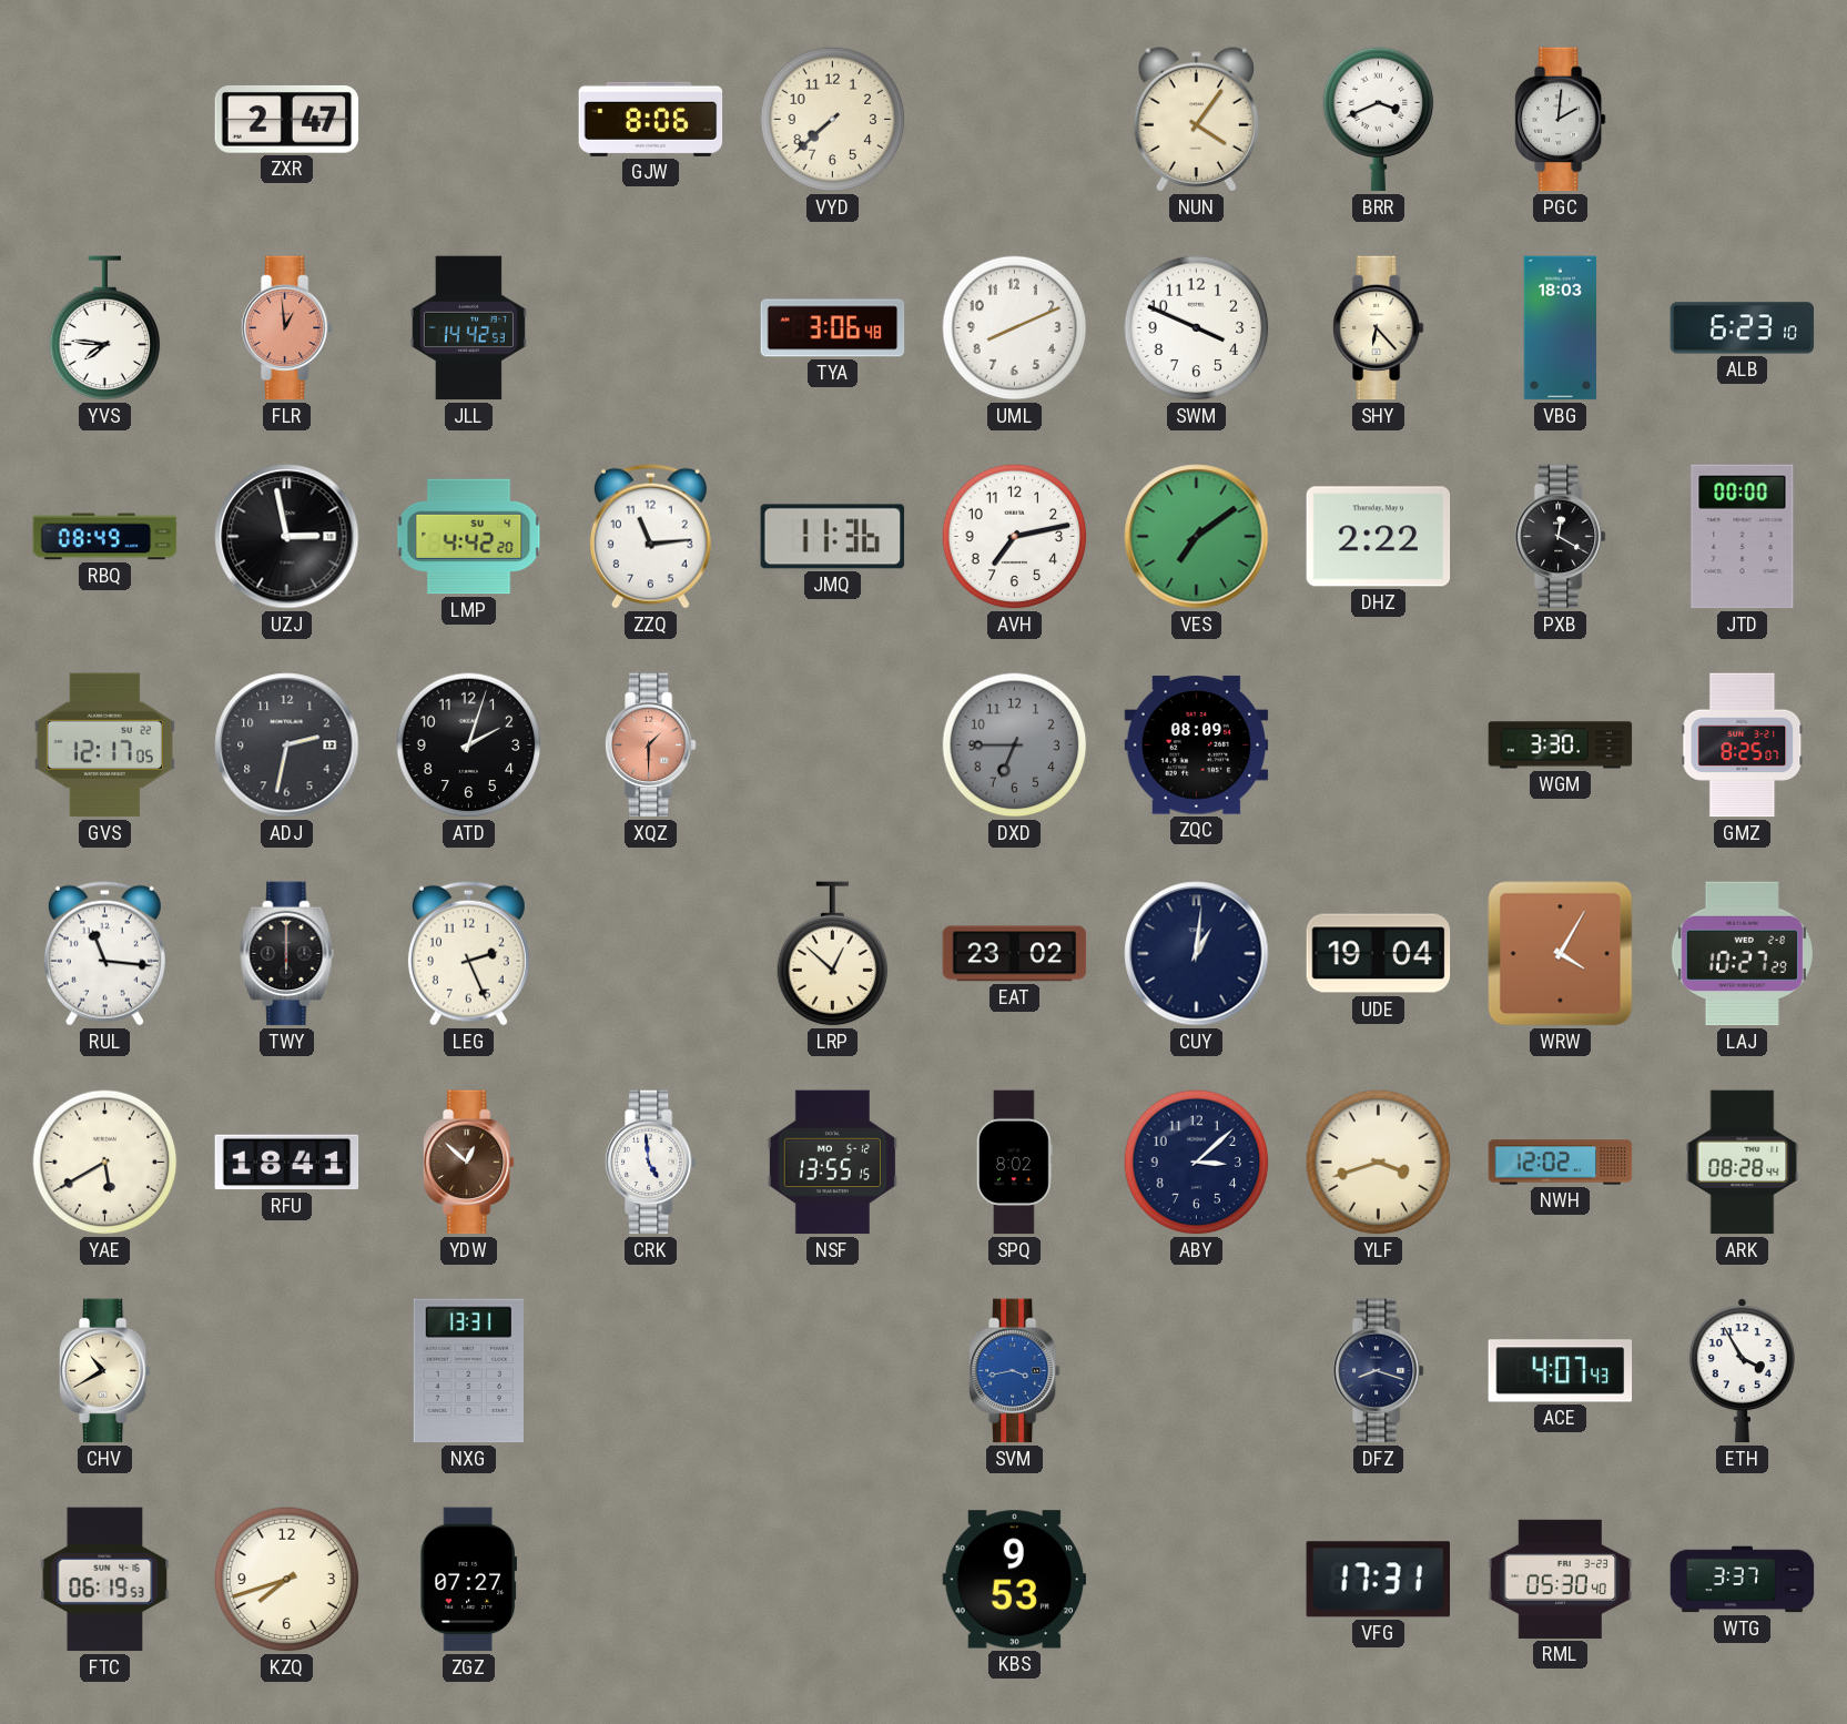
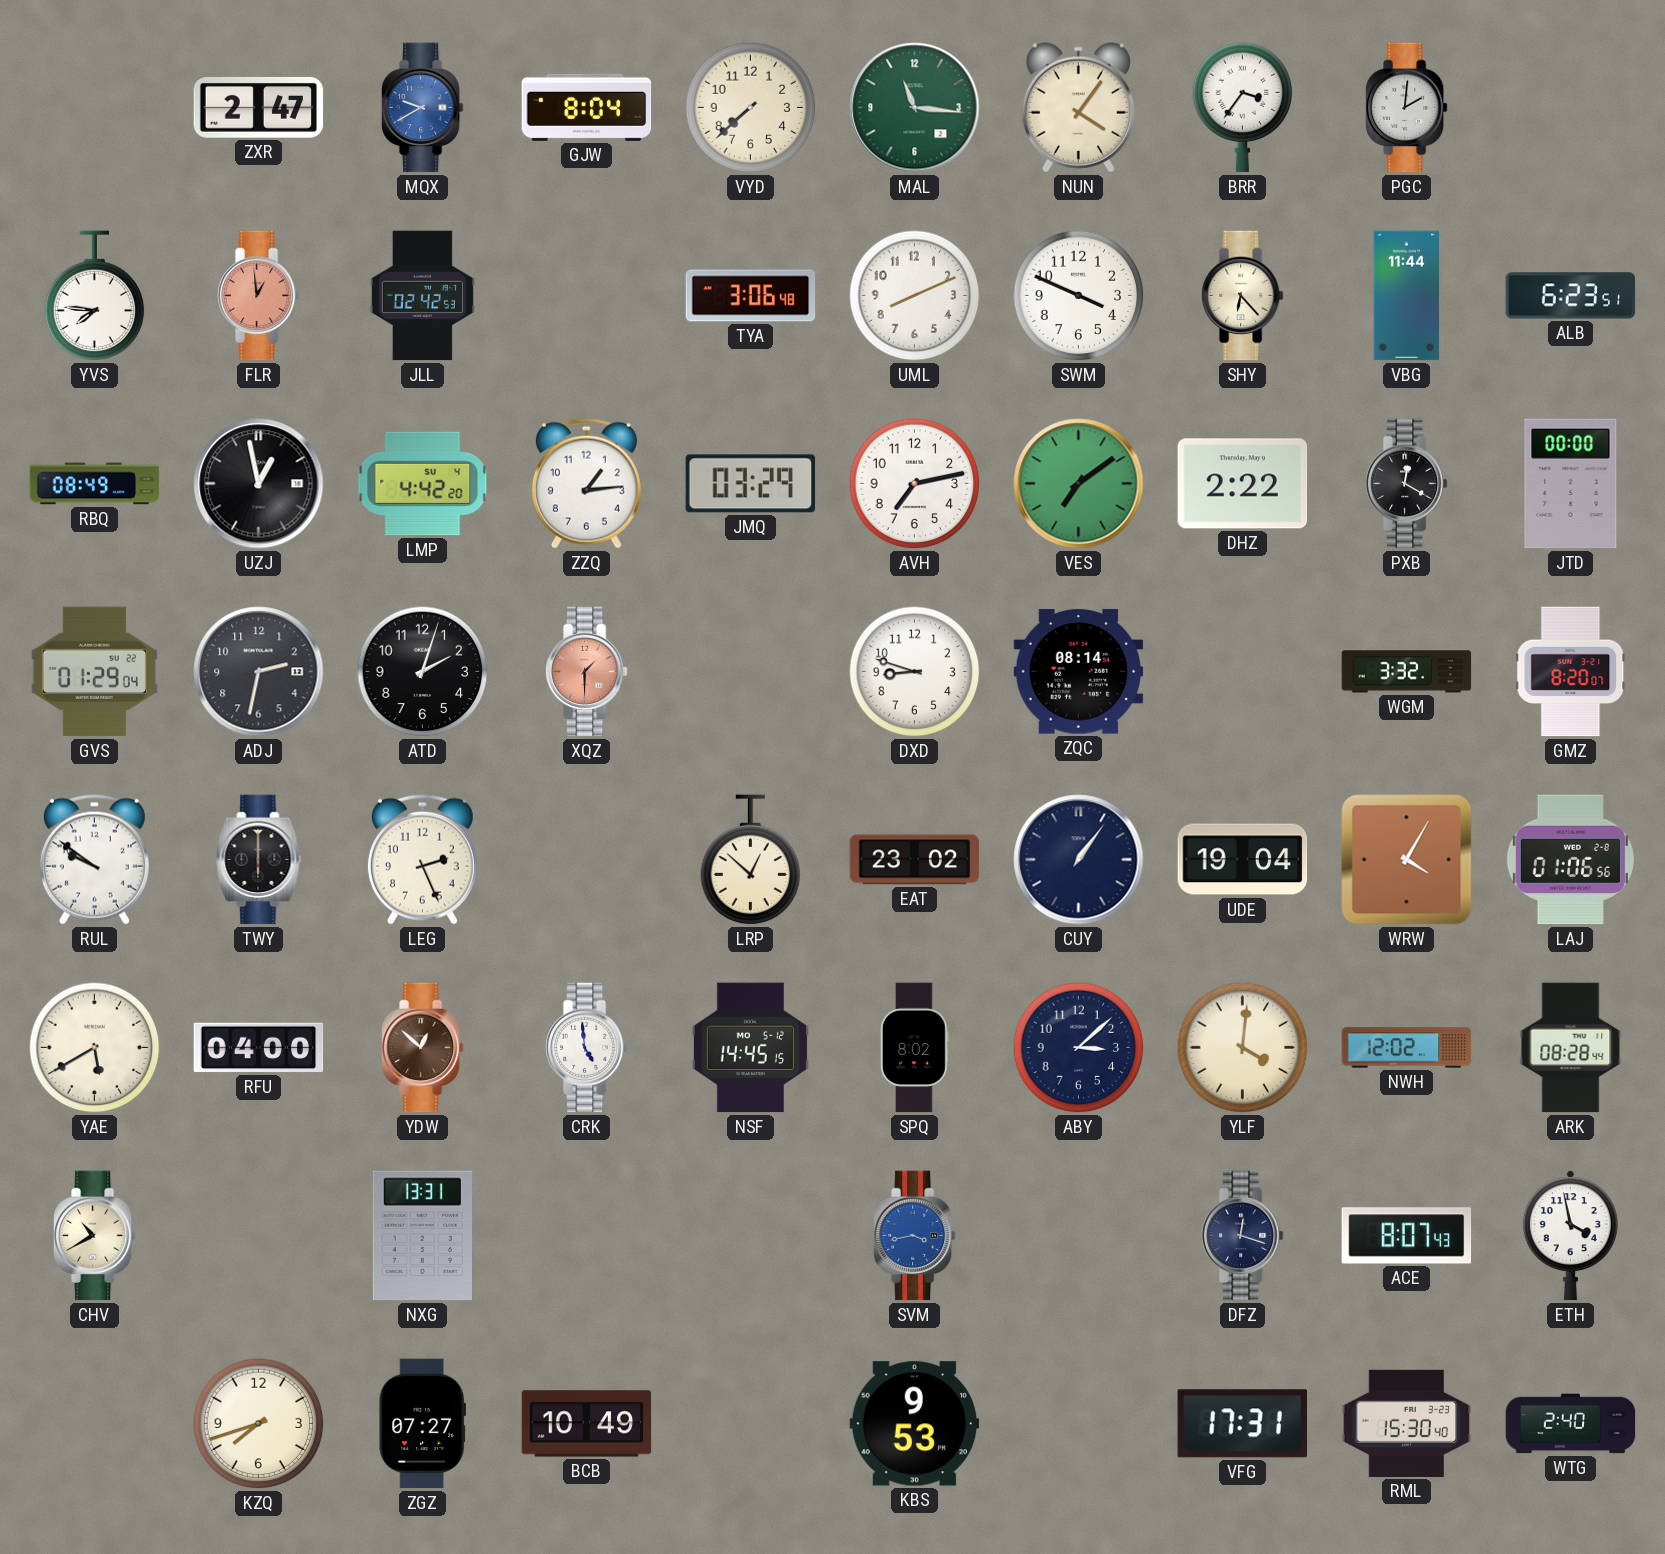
MQX: none -> 9:40
GJW: 8:06 -> 8:04
MAL: none -> 11:16
BRR: 3:41 -> 3:36
JLL: 14:42 -> 02:42
VBG: 18:03 -> 11:44
ALB: 6:23:10 -> 6:23:51
UZJ: 2:58 -> 12:58
ZZQ: 11:14 -> 1:14
JMQ: 11:36 -> 03:29
GVS: 12:17 -> 01:29
DXD: 6:45 -> 8:48
DXD dial: grey -> white
ZQC: 08:09 -> 08:14
WGM: 3:30 -> 3:32
GMZ: 8:25 -> 8:20
RUL: 11:16 -> 9:51
CUY: 1:01 -> 1:06
LAJ: 10:27 -> 01:06
RFU: 18:41 -> 04:00
NSF: 13:55 -> 14:45
YLF: 3:42 -> 4:01
DFZ: 8:18 -> 12:18
ACE: 4:07 -> 8:07
ETH: 3:55 -> 3:58
FTC: 06:19 -> none
BCB: none -> 10:49
RML: 05:30 -> 15:30
WTG: 3:37 -> 2:40
